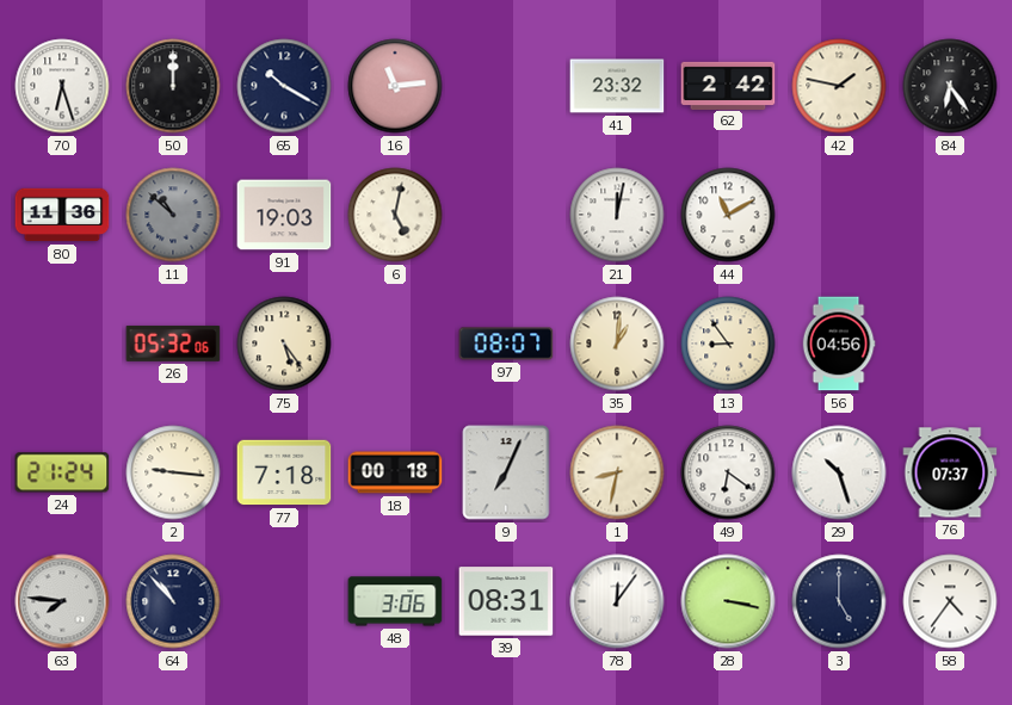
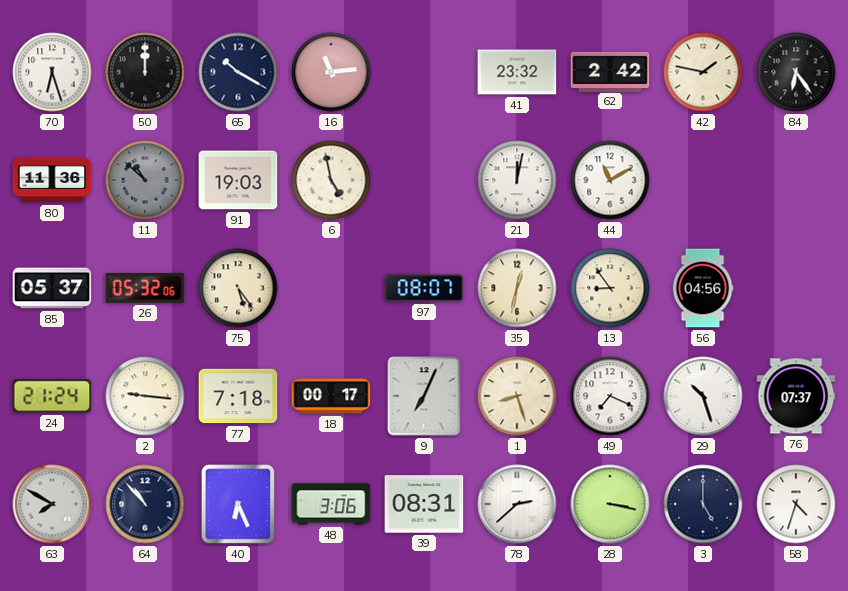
6: 5:02 -> 4:58
85: none -> 05:37
35: 1:01 -> 12:32
18: 00:18 -> 00:17
1: 8:32 -> 8:27
49: 6:21 -> 7:19
63: 7:46 -> 7:50
40: none -> 6:26
78: 12:06 -> 2:38
58: 4:36 -> 4:33
